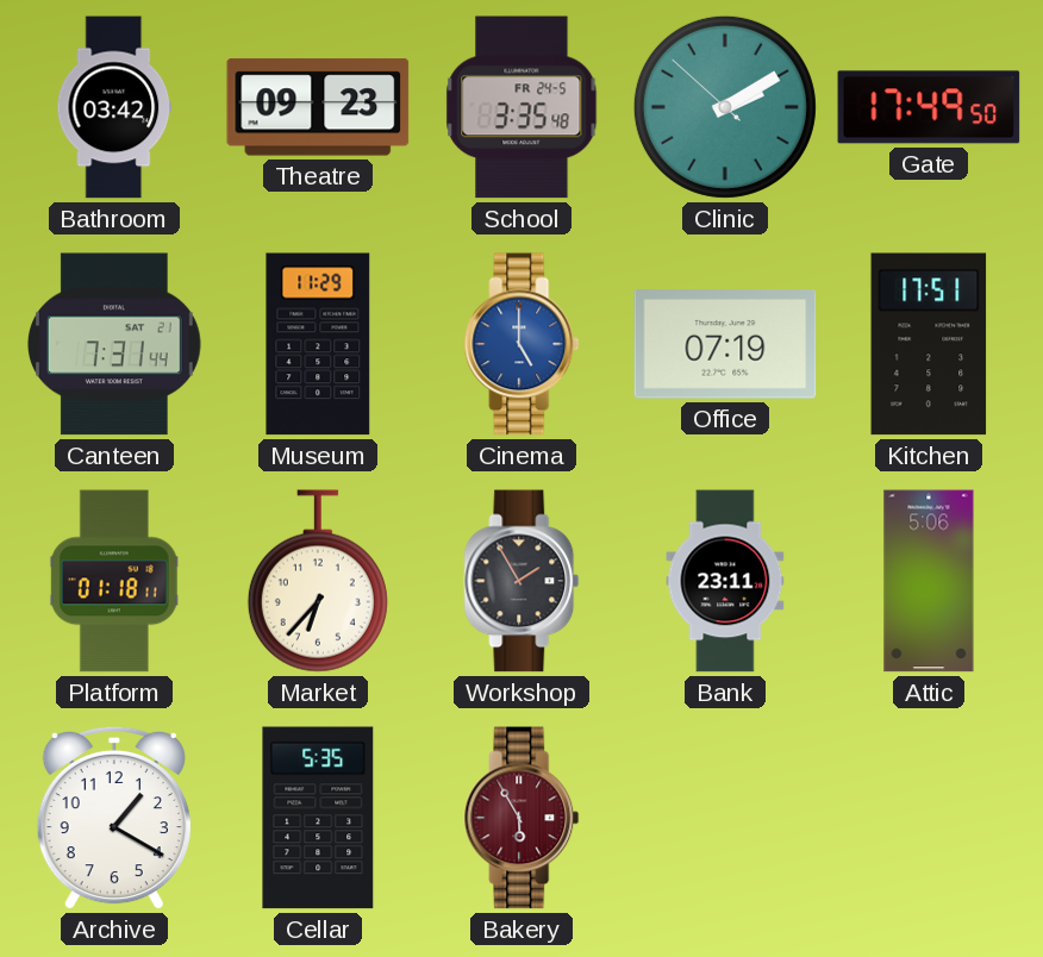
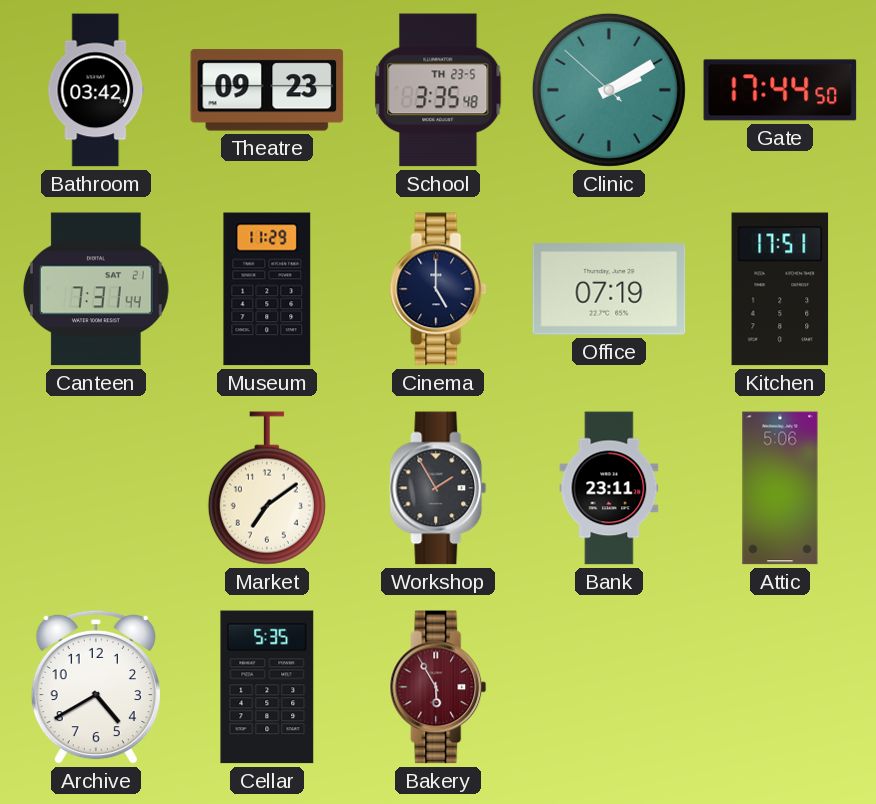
School date: FR 24-5 -> TH 23-5
Gate: 17:49 -> 17:44
Cinema dial: blue -> navy
Platform: 01:18 -> none
Market: 6:37 -> 7:09
Archive: 1:20 -> 4:40
